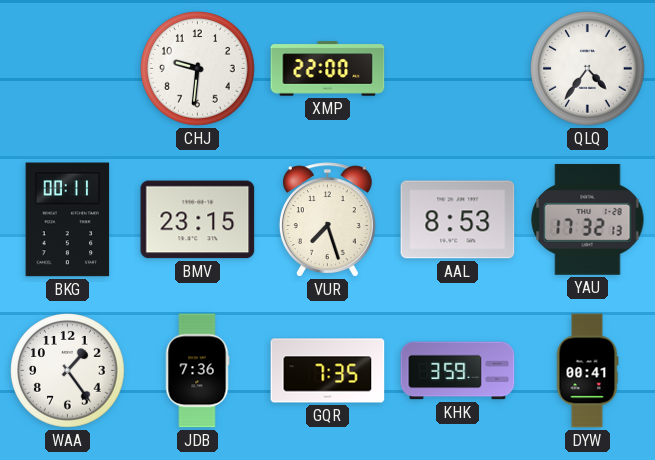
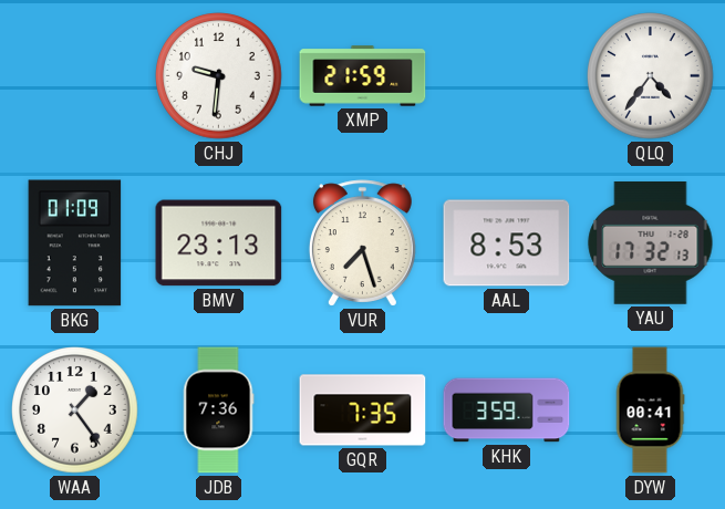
XMP: 22:00 -> 21:59
BKG: 00:11 -> 01:09
BMV: 23:15 -> 23:13
